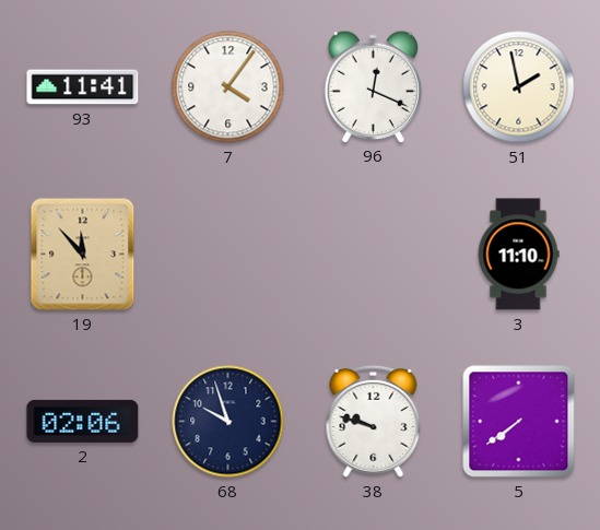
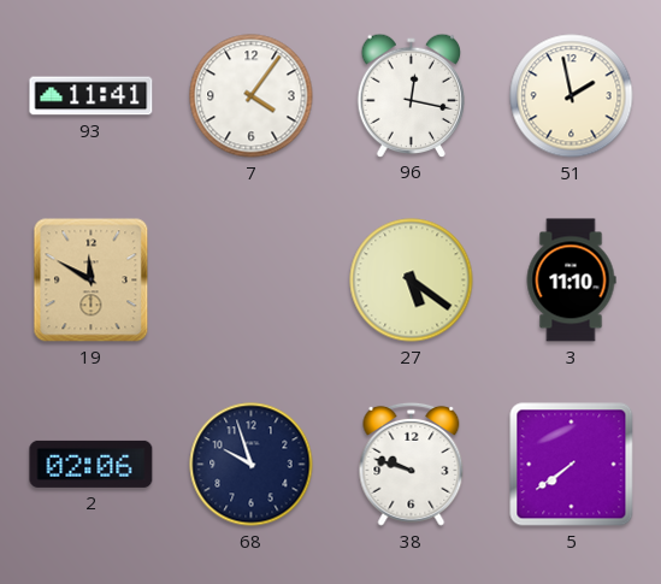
96: 12:19 -> 12:17
19: 11:53 -> 11:50
27: none -> 5:21
